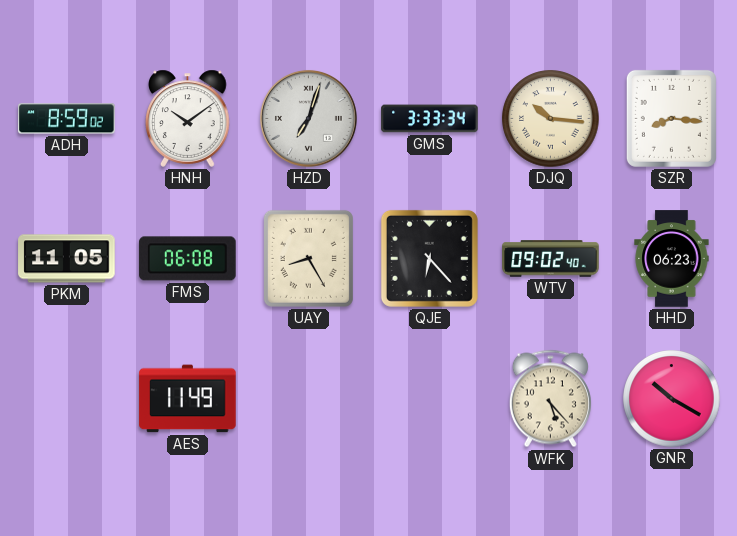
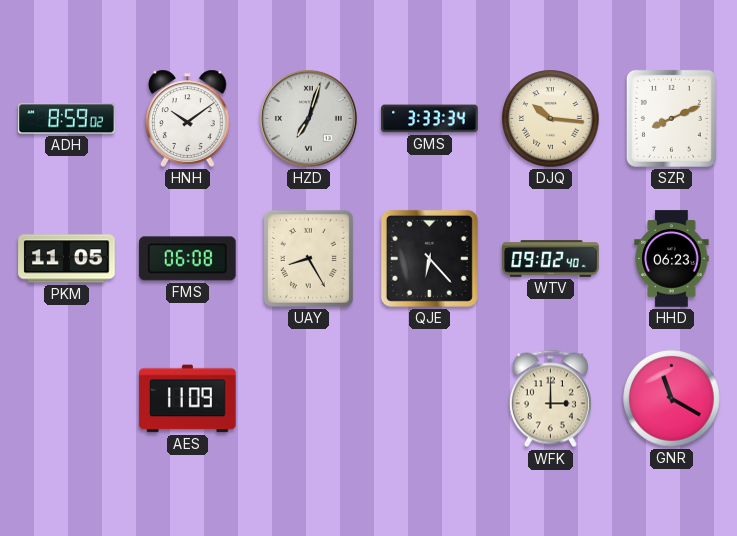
SZR: 8:16 -> 8:11
AES: 11:49 -> 11:09
WFK: 5:23 -> 3:00
GNR: 10:20 -> 11:20
